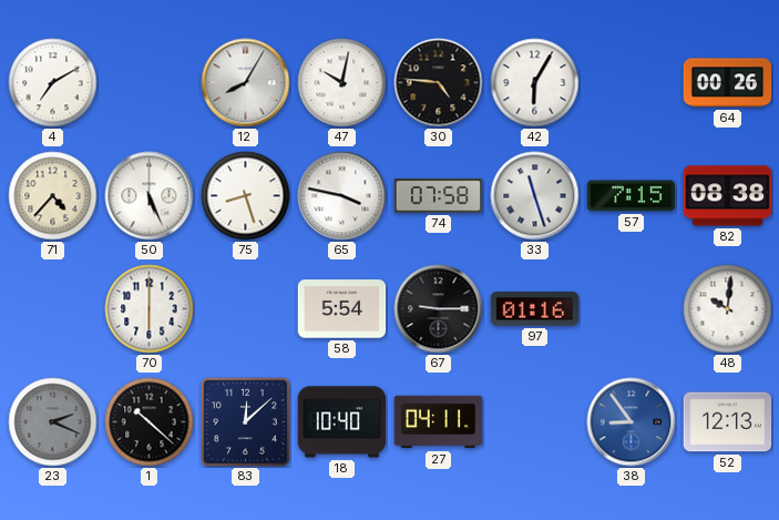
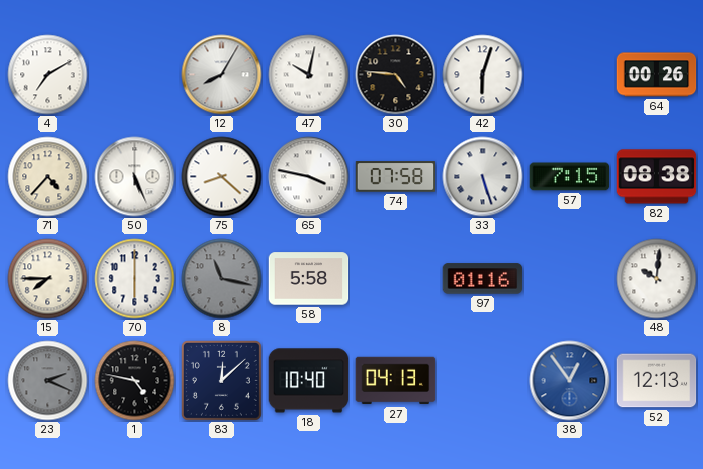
42: 6:05 -> 6:03
75: 8:27 -> 8:22
33: 11:27 -> 5:27
15: none -> 7:45
8: none -> 11:17
58: 5:54 -> 5:58
67: 9:15 -> none
1: 10:22 -> 4:47
27: 04:11 -> 04:13
38: 8:54 -> 12:54
